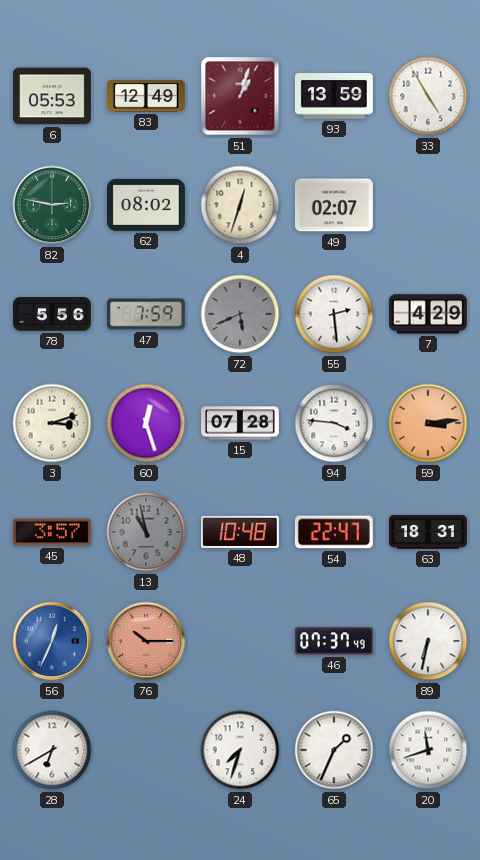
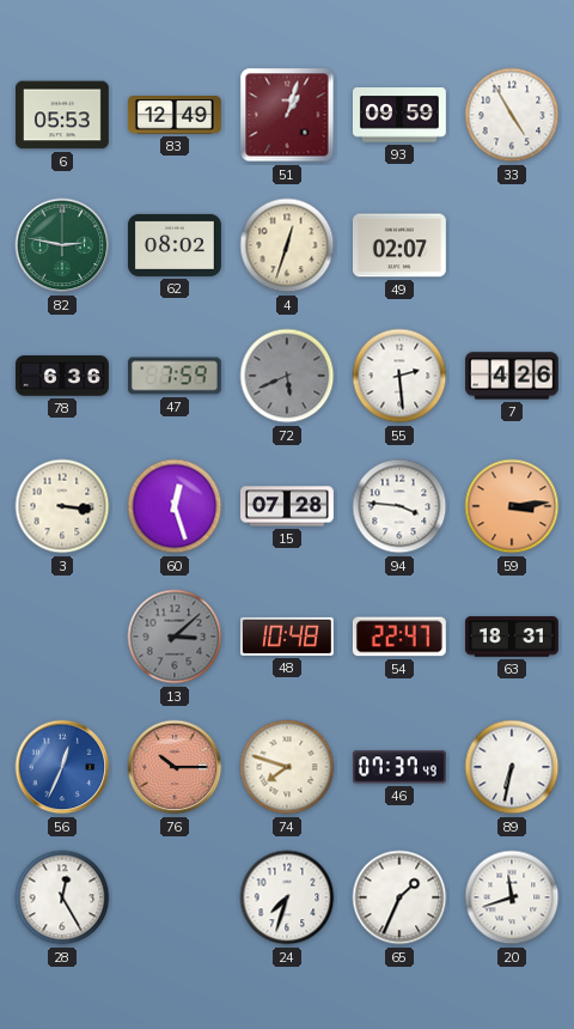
93: 13:59 -> 09:59
78: 5:56 -> 6:36
7: 4:29 -> 4:26
3: 3:12 -> 3:16
45: 3:57 -> none
13: 10:58 -> 3:08
74: none -> 7:48
28: 6:40 -> 12:25
